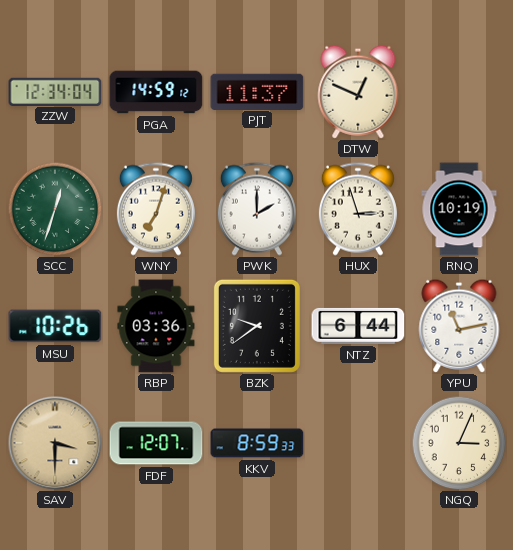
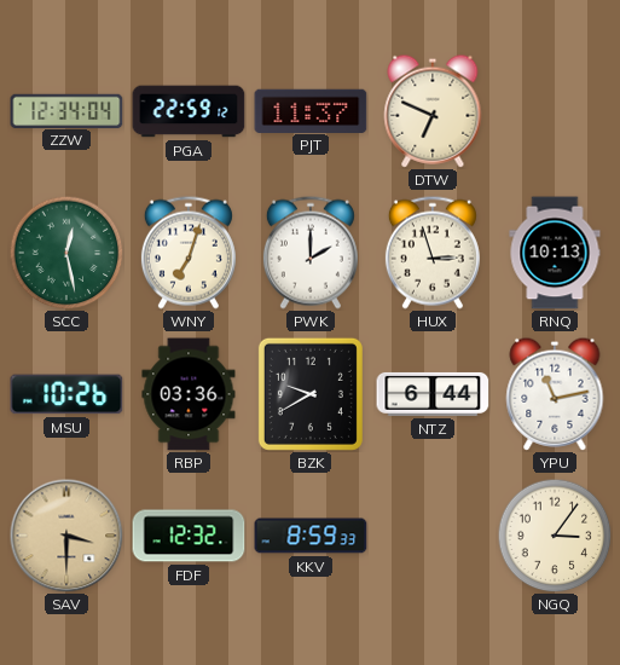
PGA: 14:59 -> 22:59
DTW: 12:49 -> 6:49
SCC: 12:33 -> 12:28
RNQ: 10:19 -> 10:13
BZK: 9:39 -> 9:40
FDF: 12:07 -> 12:32
NGQ: 3:04 -> 3:06
